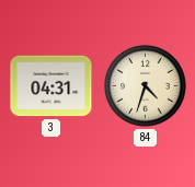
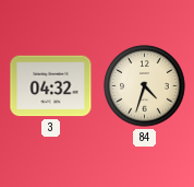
3: 04:31 -> 04:32
